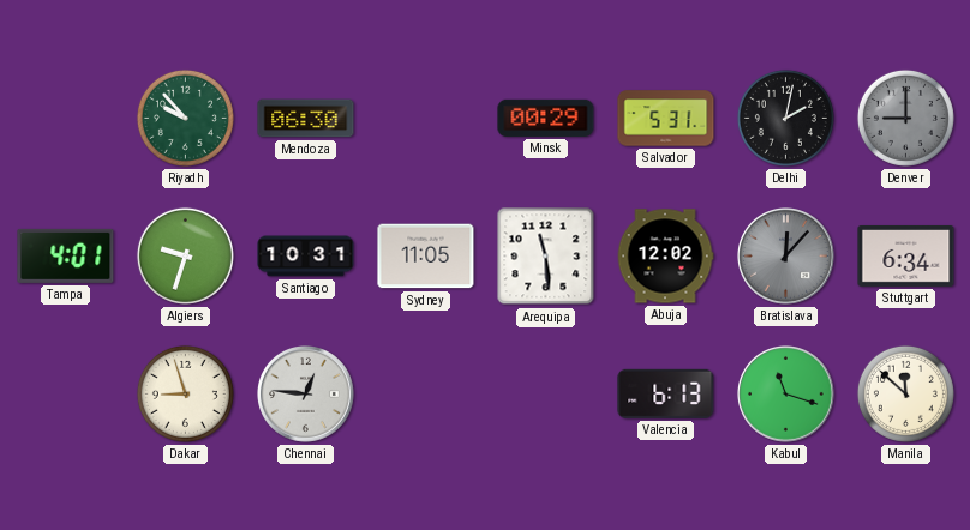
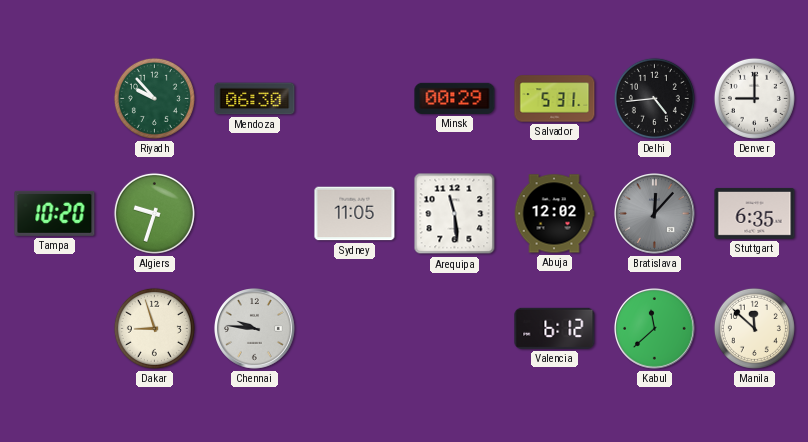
Delhi: 2:02 -> 4:44
Denver dial: grey -> white
Tampa: 4:01 -> 10:20
Santiago: 10:31 -> none
Stuttgart: 6:34 -> 6:35
Chennai: 12:46 -> 9:46
Valencia: 6:13 -> 6:12
Kabul: 11:18 -> 11:38
